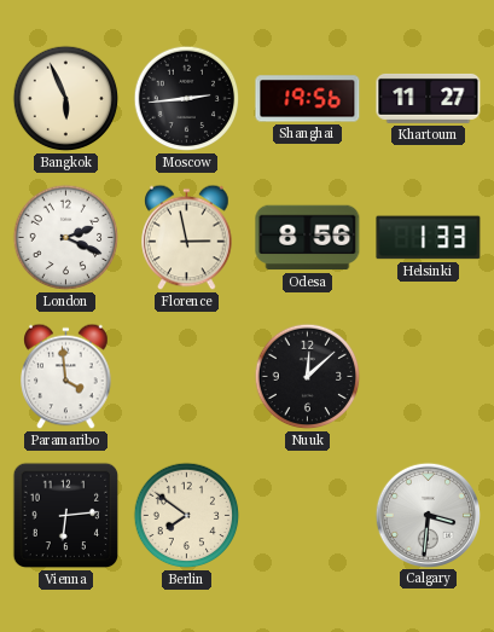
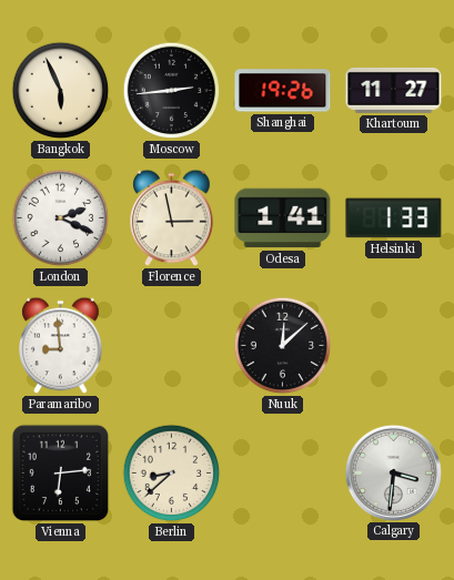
Shanghai: 19:56 -> 19:26
Odesa: 8:56 -> 1:41
Paramaribo: 3:59 -> 8:59
Berlin: 7:51 -> 8:38
